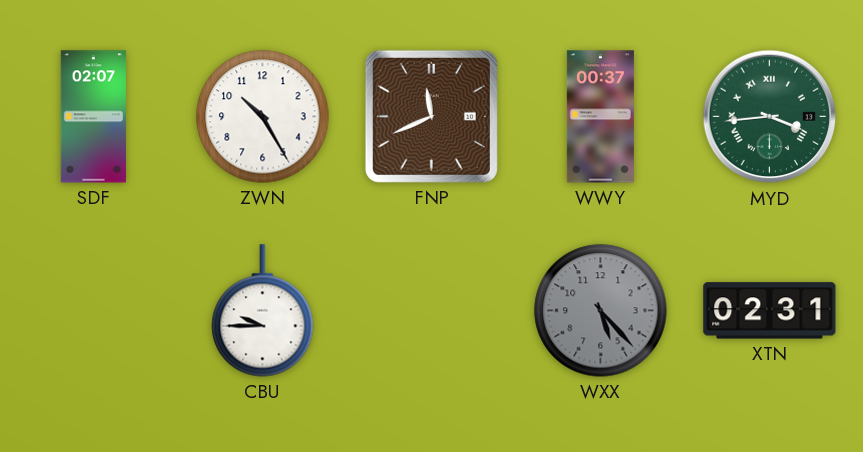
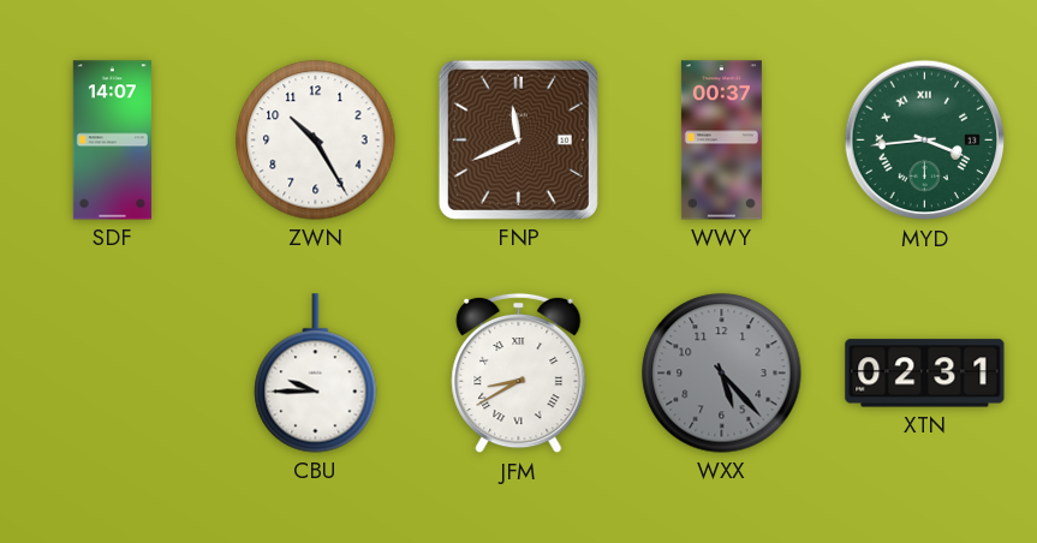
SDF: 02:07 -> 14:07
JFM: none -> 8:40
